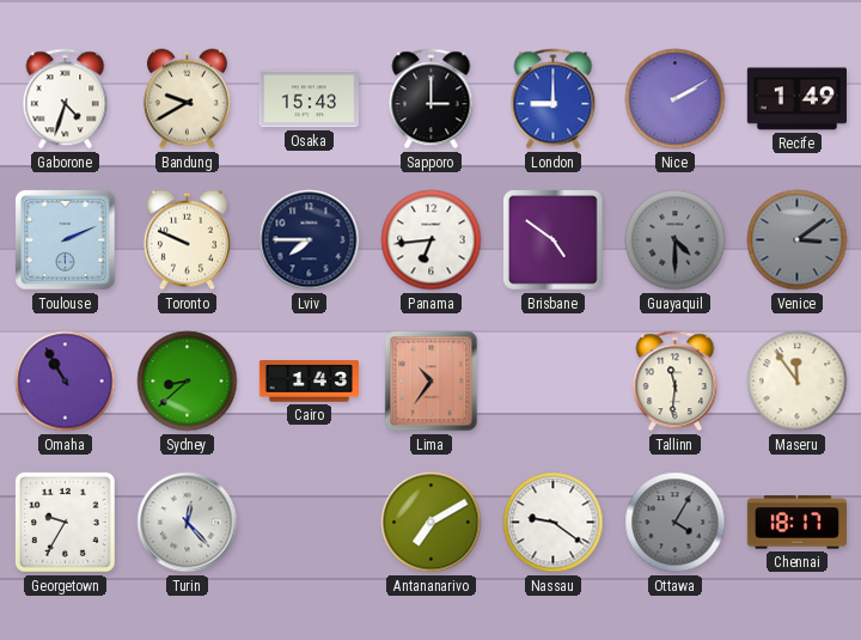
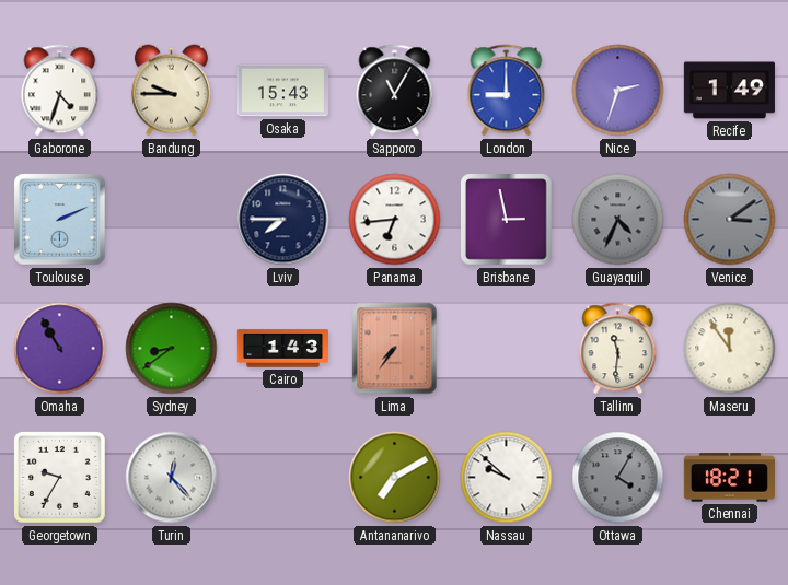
Bandung: 9:40 -> 9:45
Sapporo: 3:00 -> 11:05
Nice: 2:10 -> 2:33
Toronto: 9:49 -> none
Brisbane: 4:51 -> 2:58
Guayaquil: 4:30 -> 4:34
Sydney: 8:38 -> 8:39
Lima: 10:36 -> 7:36
Nassau: 9:21 -> 9:52
Chennai: 18:17 -> 18:21
